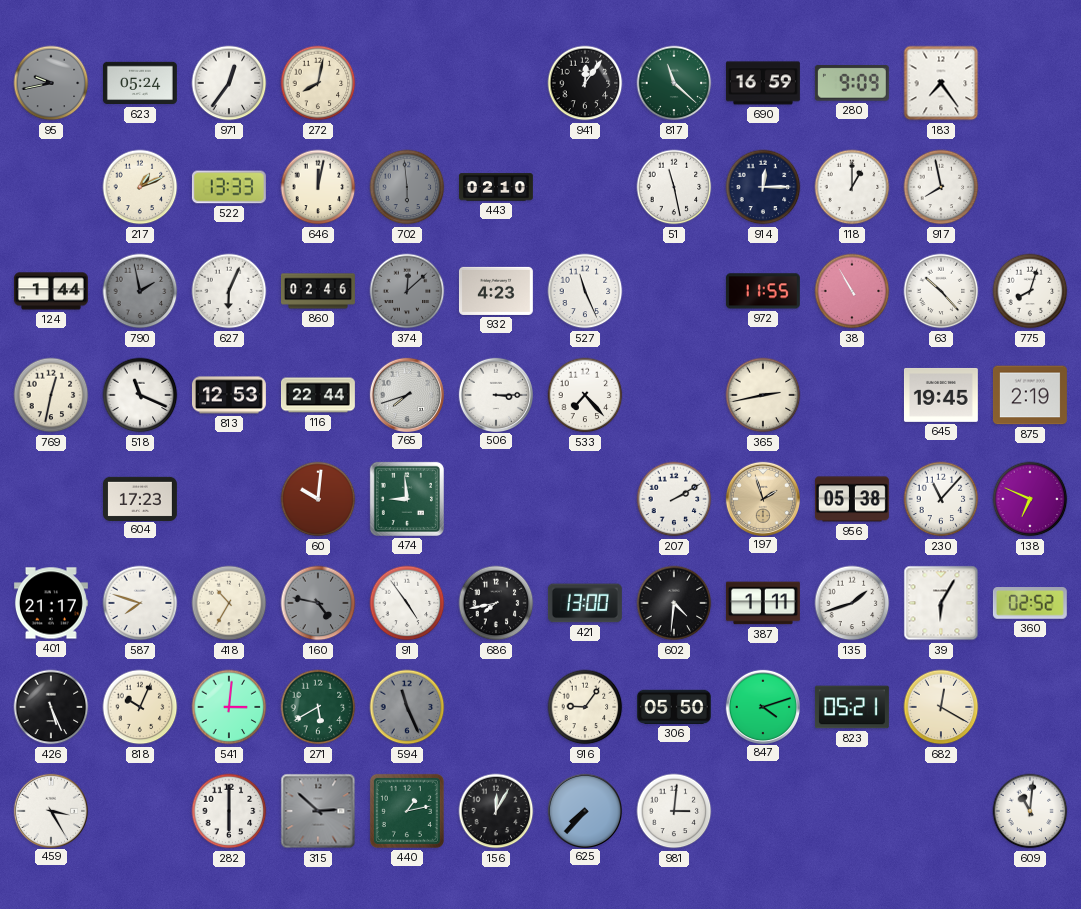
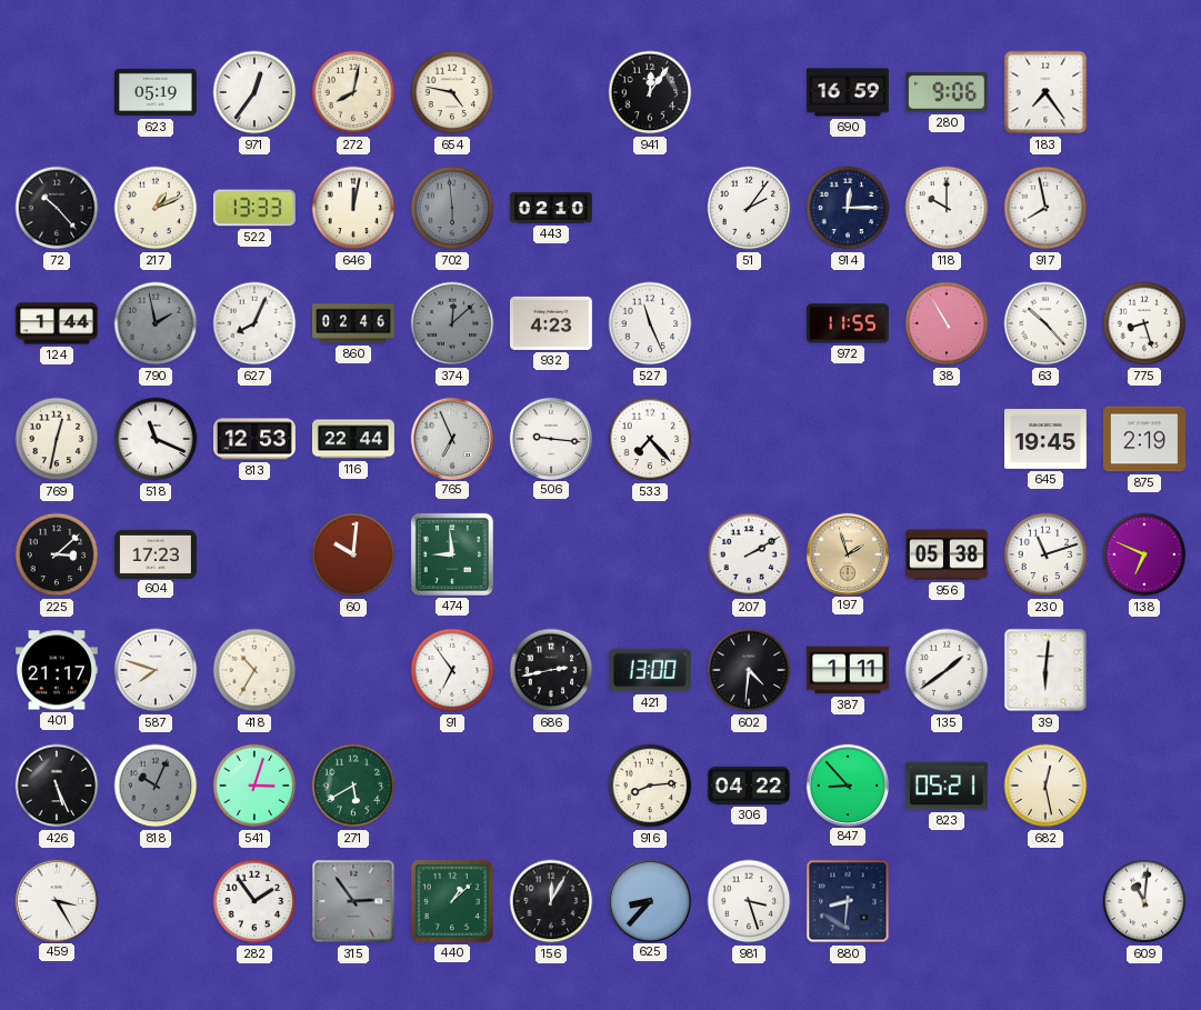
95: 9:43 -> none
623: 05:24 -> 05:19
654: none -> 4:47
817: 11:22 -> none
280: 9:09 -> 9:06
72: none -> 10:23
51: 11:28 -> 2:06
118: 1:00 -> 10:00
627: 6:04 -> 8:04
775: 8:03 -> 8:27
765: 7:42 -> 6:56
506: 3:15 -> 9:16
365: 2:43 -> none
225: none -> 3:08
230: 11:07 -> 11:12
160: 4:47 -> none
91: 4:54 -> 6:54
686: 7:43 -> 2:43
135: 1:42 -> 1:39
39: 6:05 -> 6:01
360: 02:52 -> none
818 dial: cream -> grey
541: 3:01 -> 3:03
594: 11:26 -> none
916: 9:06 -> 8:14
306: 05:50 -> 04:22
847: 4:12 -> 8:53
682: 12:20 -> 12:28
282: 6:00 -> 1:54
315: 2:52 -> 2:54
440: 1:13 -> 1:08
625: 7:37 -> 8:37
981: 3:01 -> 3:27
880: none -> 8:31
